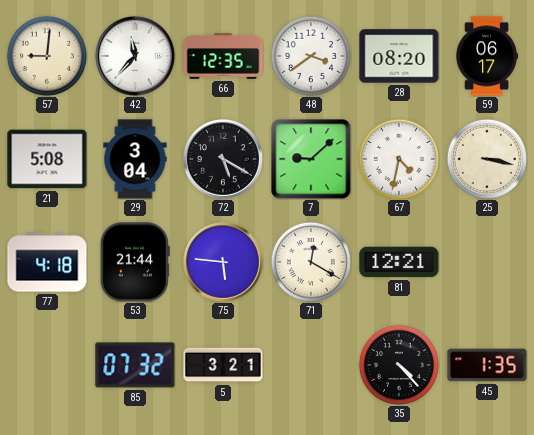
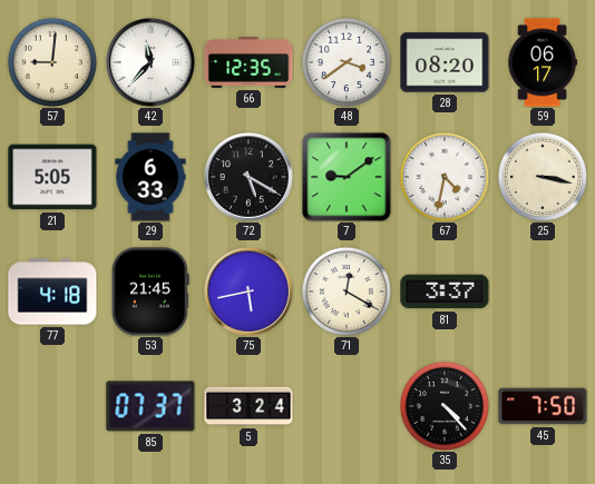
21: 5:08 -> 5:05
29: 3:04 -> 6:33
7: 9:08 -> 9:09
53: 21:44 -> 21:45
75: 5:46 -> 5:43
81: 12:21 -> 3:37
85: 07:32 -> 07:37
5: 3:21 -> 3:24
45: 1:35 -> 7:50
